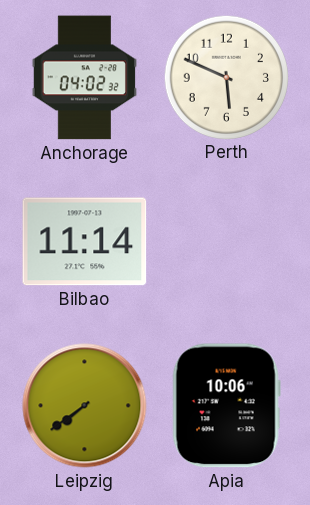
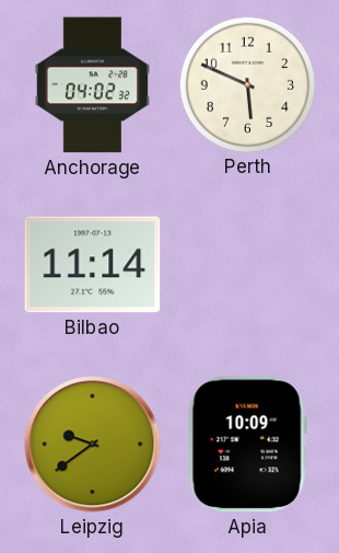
Leipzig: 7:39 -> 9:39
Apia: 10:06 -> 10:09
